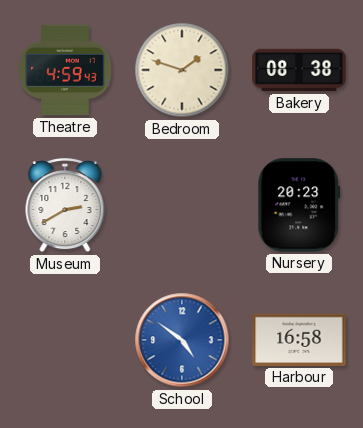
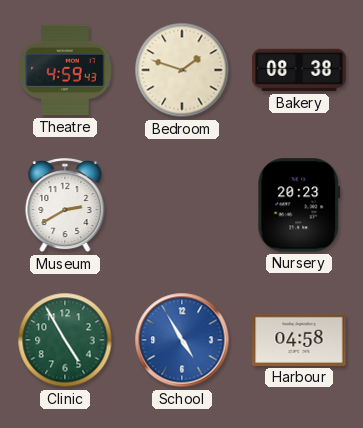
Clinic: none -> 4:55
School: 4:51 -> 4:55
Harbour: 16:58 -> 04:58
